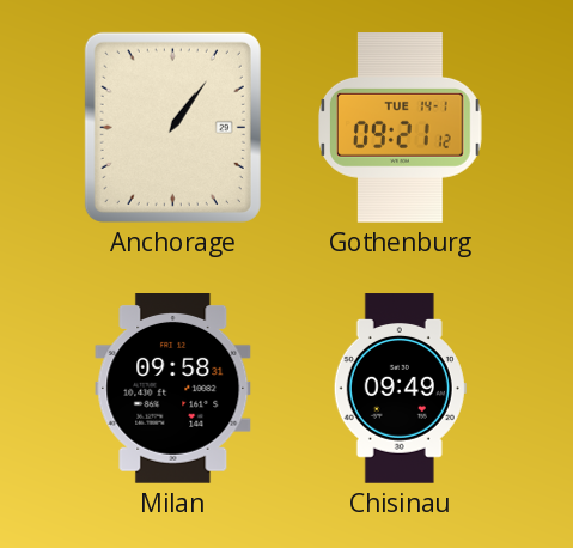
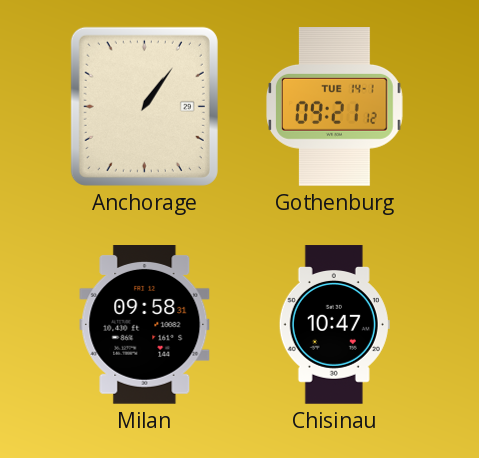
Chisinau: 09:49 -> 10:47
